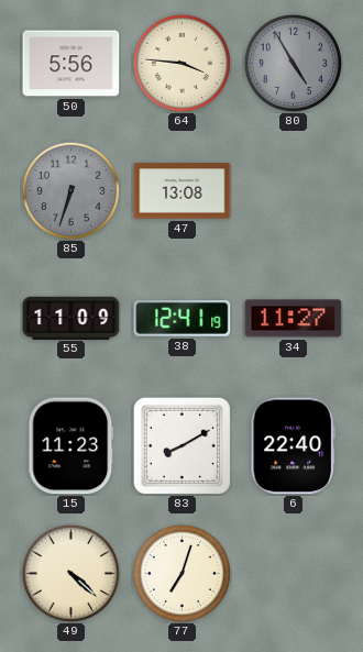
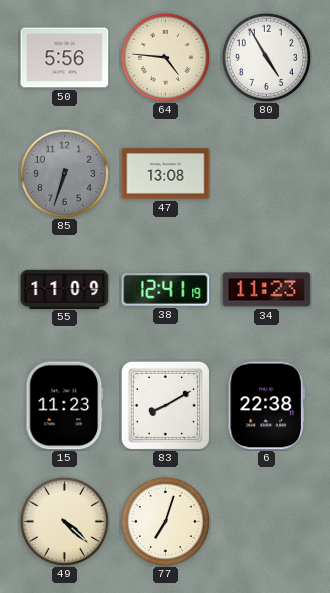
64: 3:46 -> 4:46
80 dial: grey -> white
34: 11:27 -> 11:23
6: 22:40 -> 22:38
